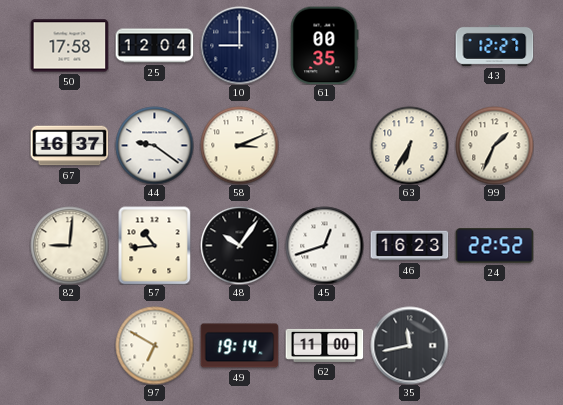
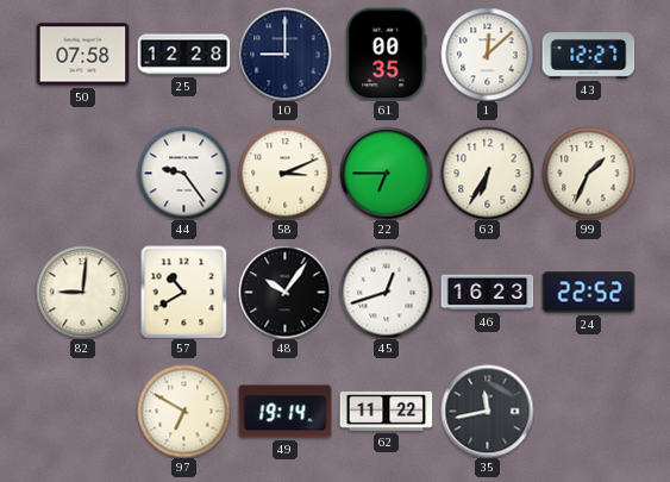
50: 17:58 -> 07:58
25: 12:04 -> 12:28
1: none -> 12:08
67: 16:37 -> none
44: 9:21 -> 9:24
22: none -> 6:45
57: 10:44 -> 10:40
62: 11:00 -> 11:22
